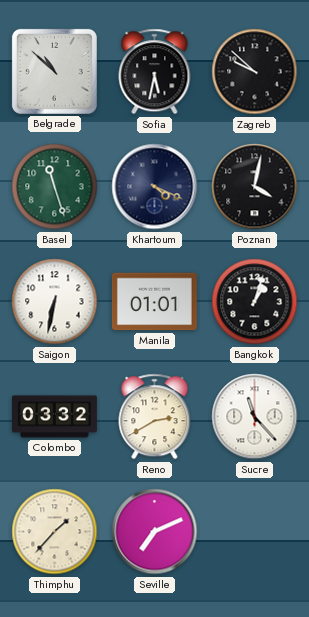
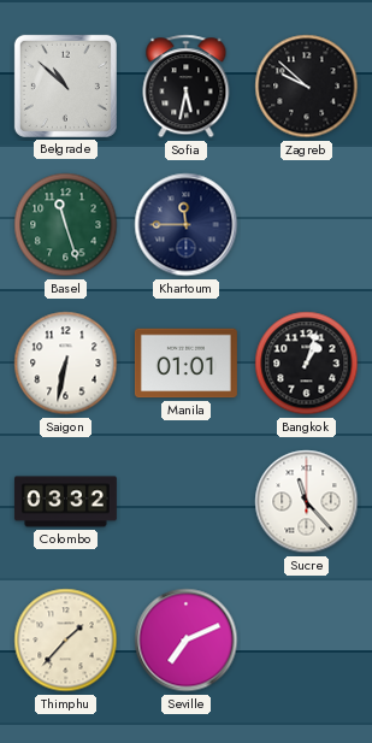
Khartoum: 4:19 -> 11:45
Poznan: 4:02 -> none
Reno: 2:40 -> none
